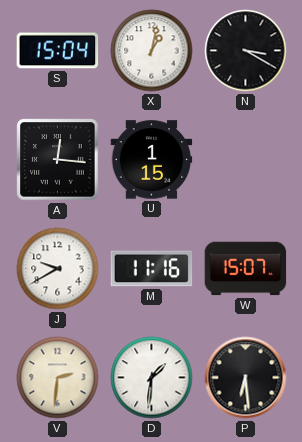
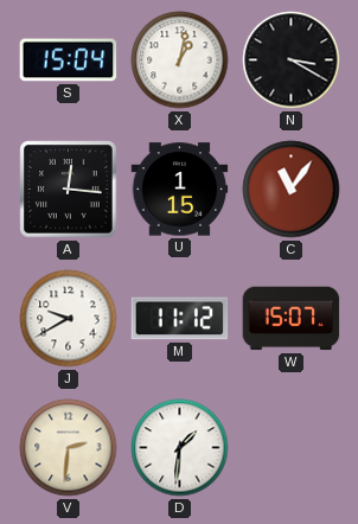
C: none -> 11:06
M: 11:16 -> 11:12
P: 6:29 -> none
